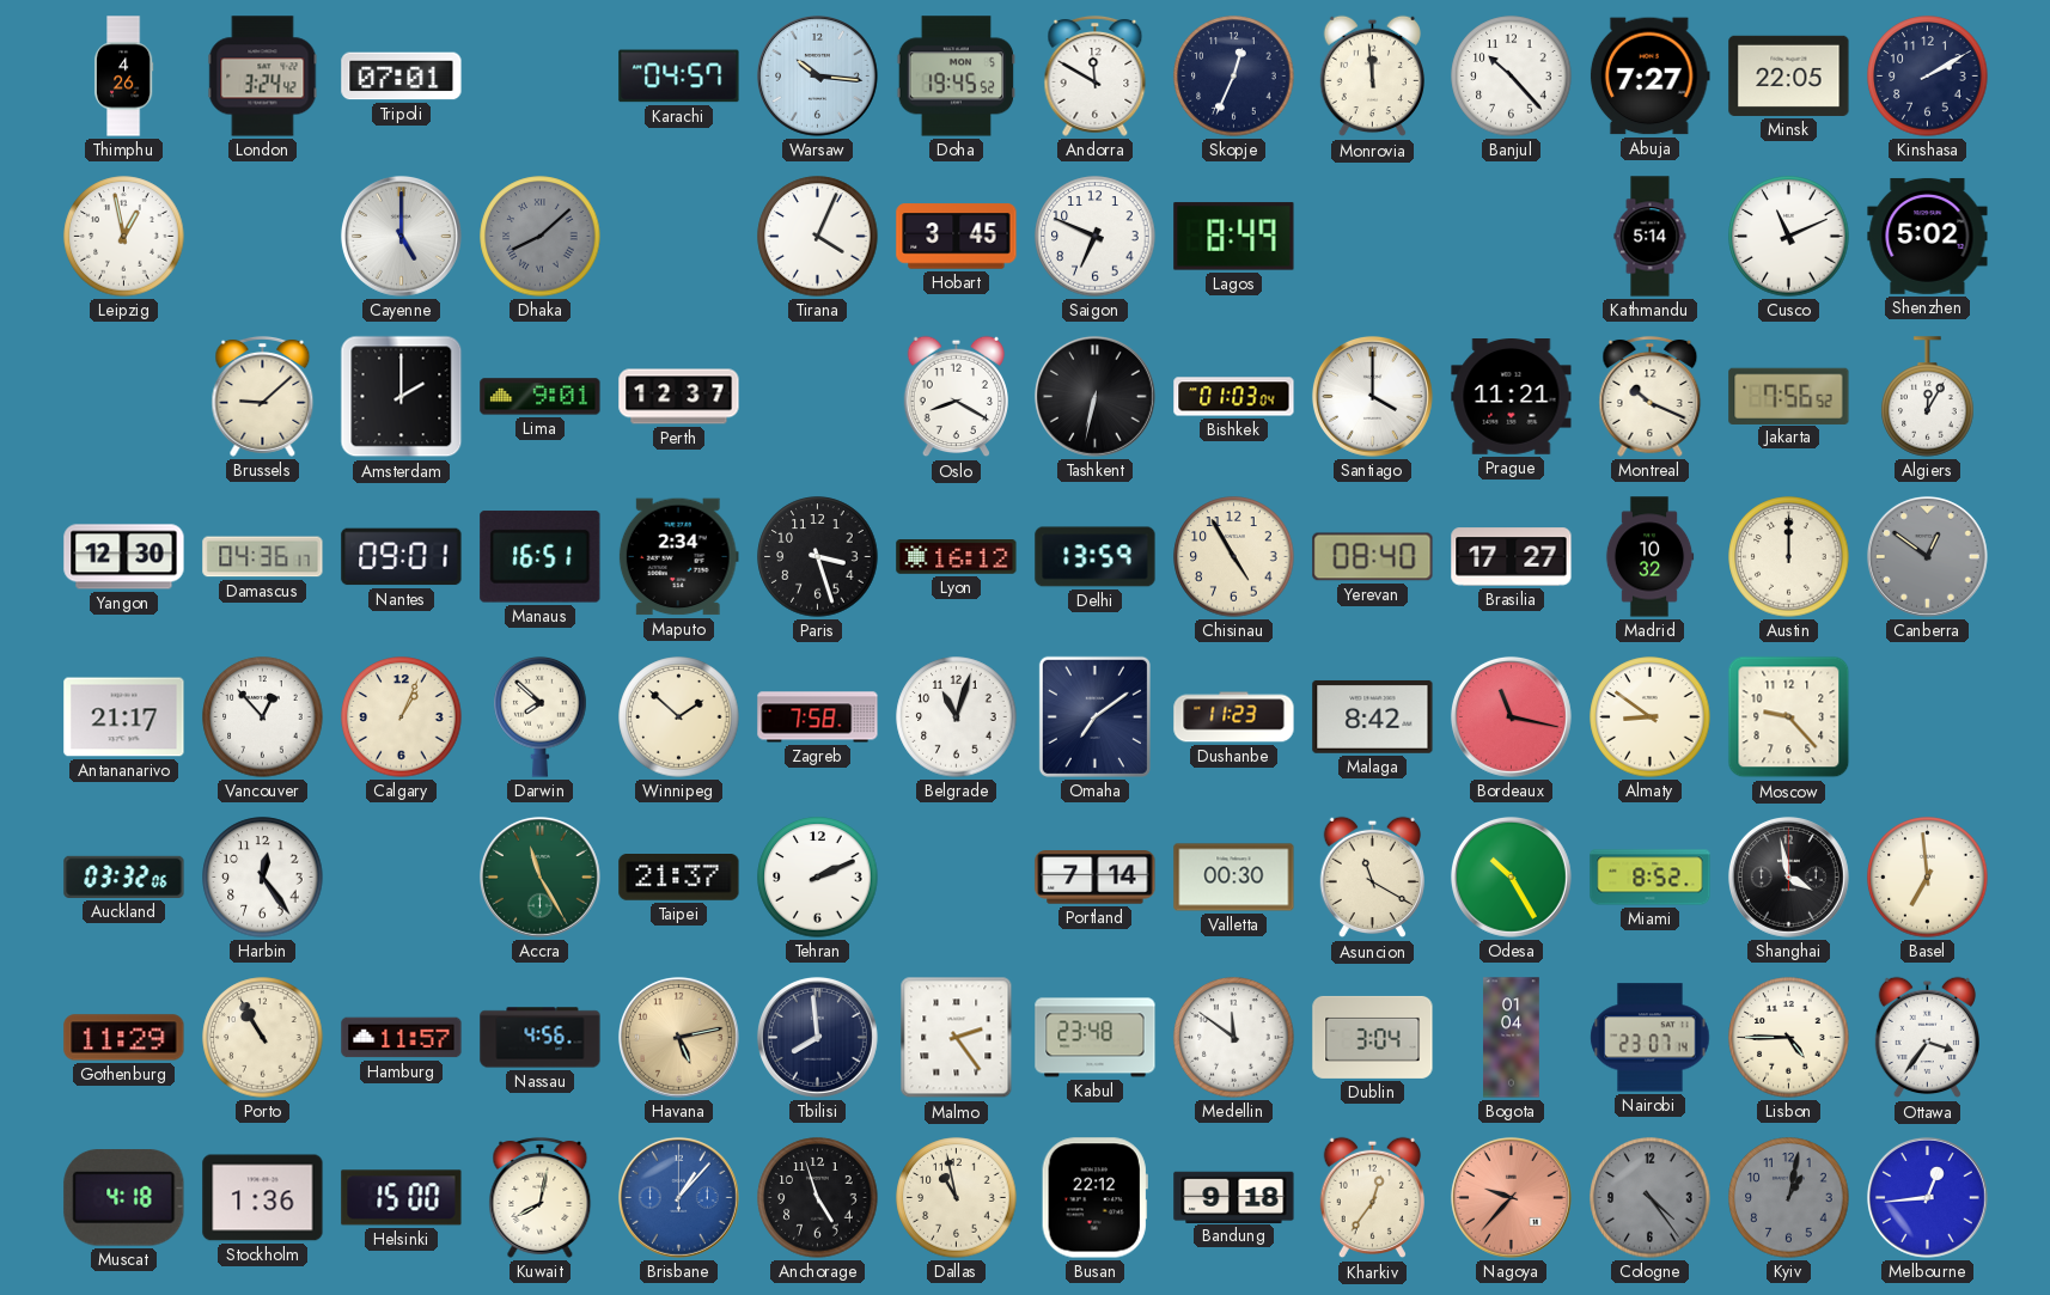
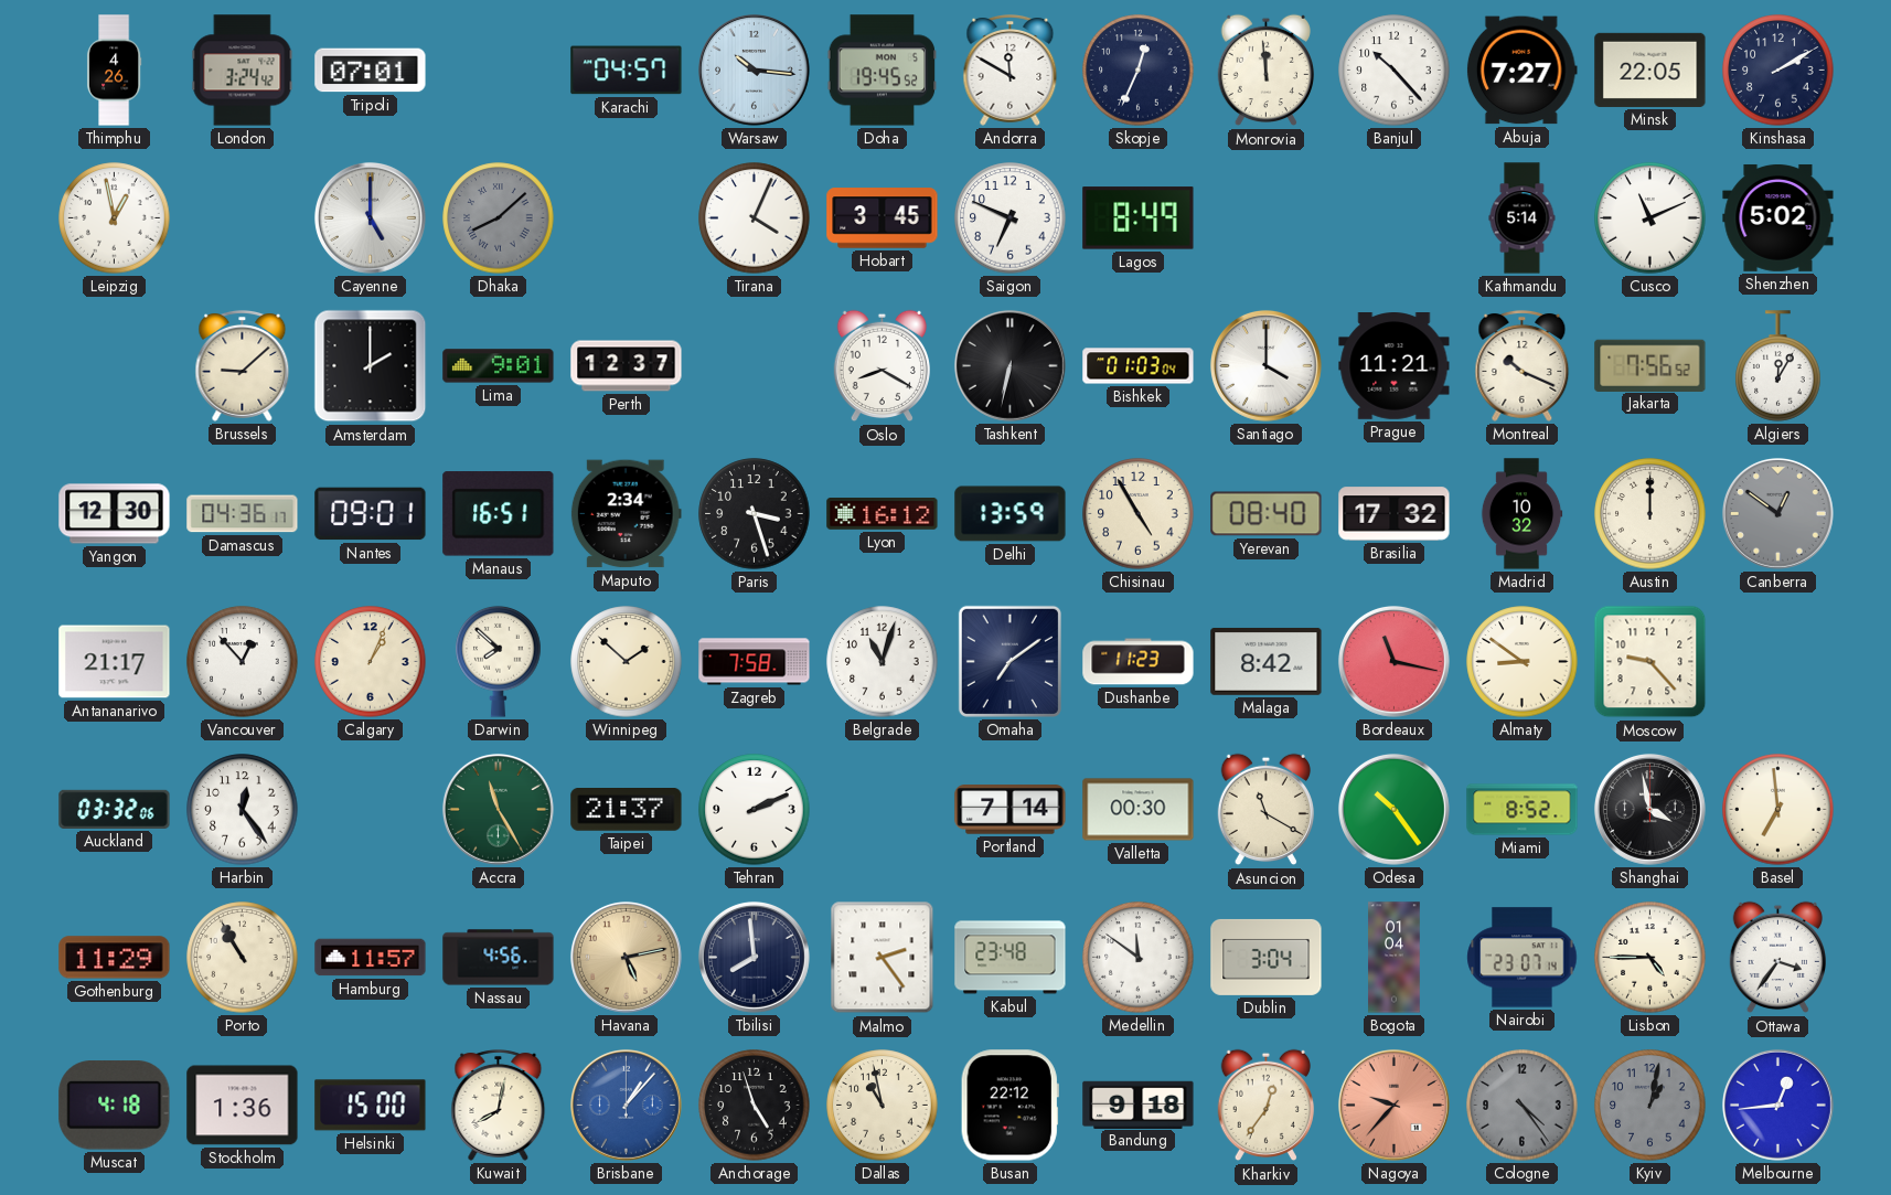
Brasilia: 17:27 -> 17:32
Odesa: 10:25 -> 10:24
